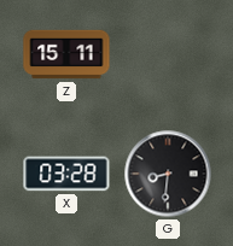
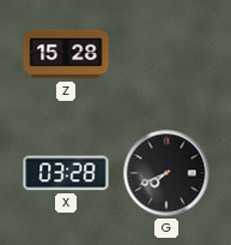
Z: 15:11 -> 15:28
G: 8:31 -> 7:41
